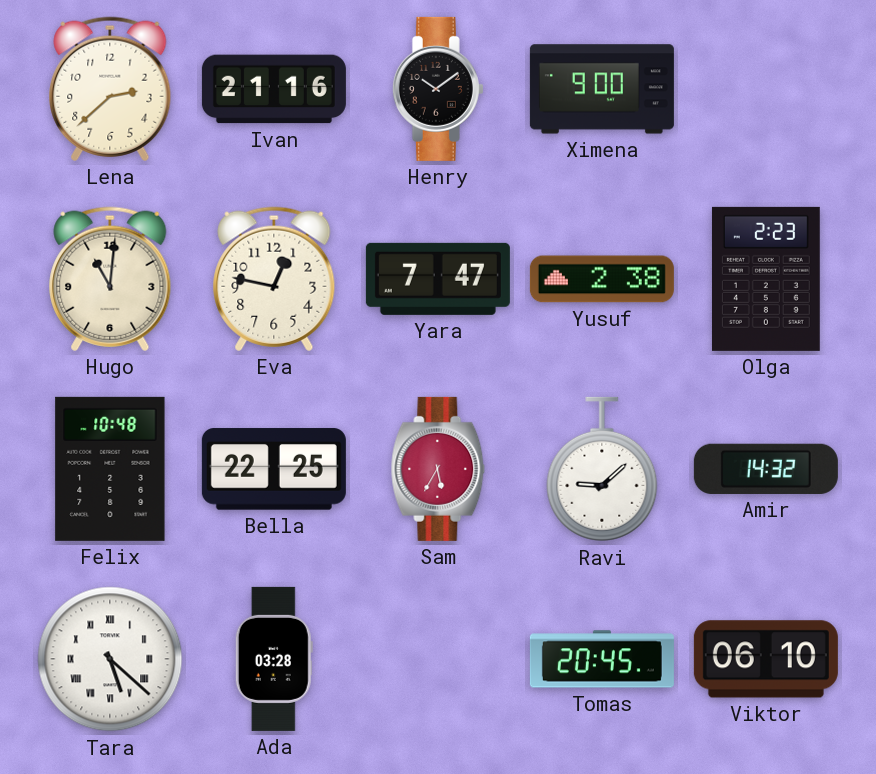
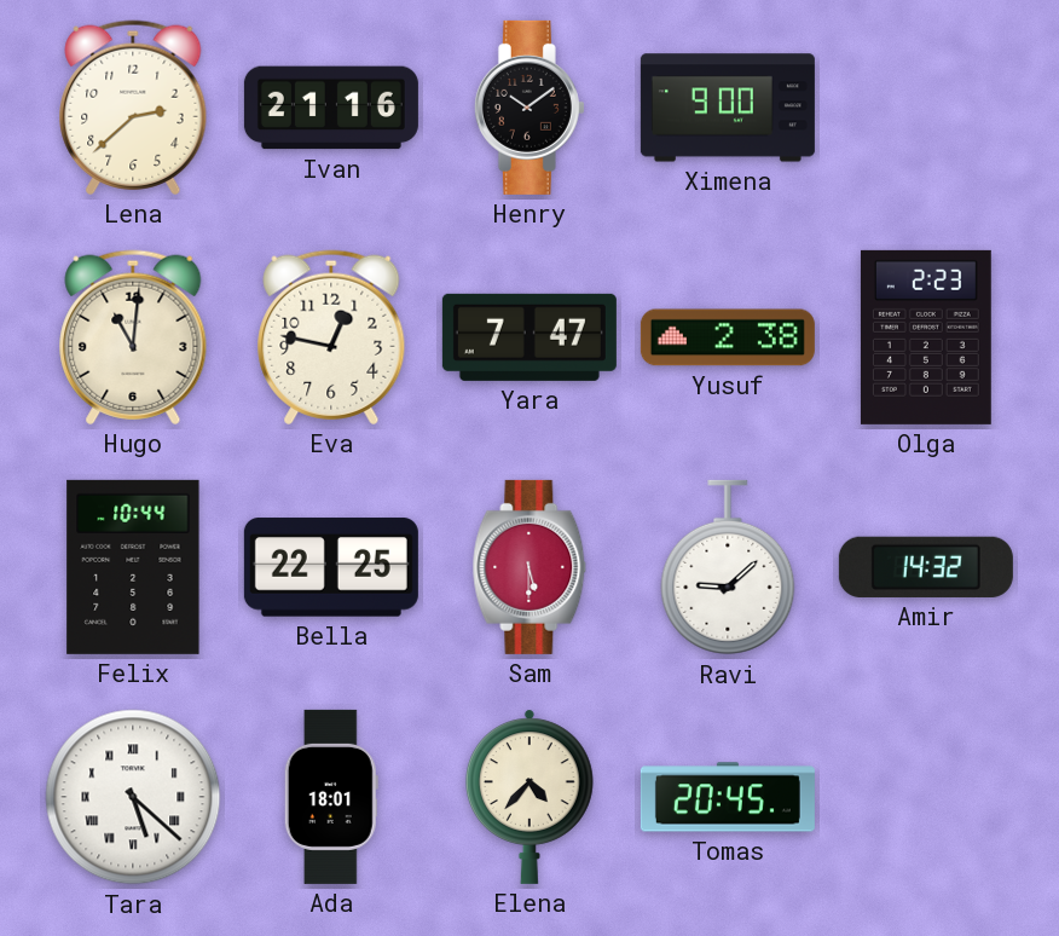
Felix: 10:48 -> 10:44
Sam: 5:35 -> 5:30
Ada: 03:28 -> 18:01
Elena: none -> 4:37
Viktor: 06:10 -> none
